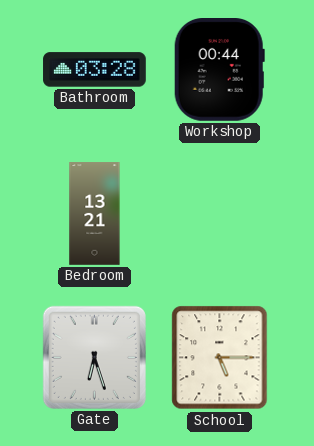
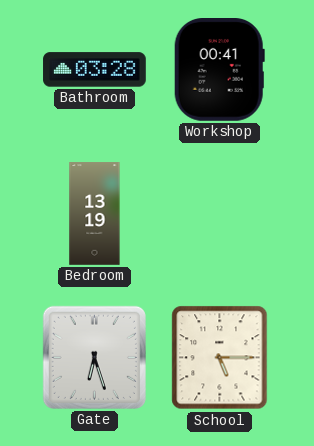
Workshop: 00:44 -> 00:41
Bedroom: 13:21 -> 13:19
